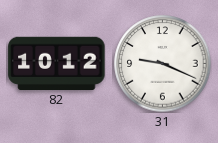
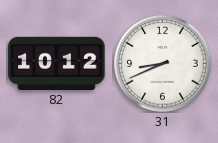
31: 9:19 -> 8:41
